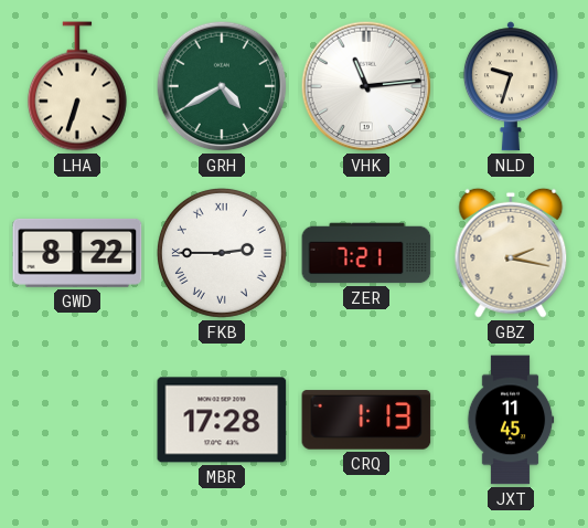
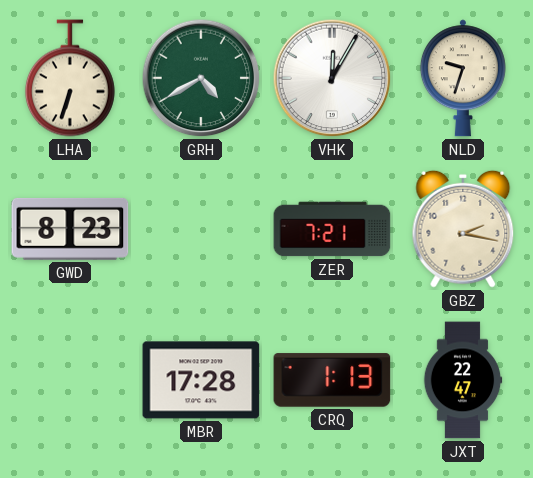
VHK: 11:14 -> 12:05
GWD: 8:22 -> 8:23
FKB: 2:45 -> none
JXT: 11:45 -> 22:47
